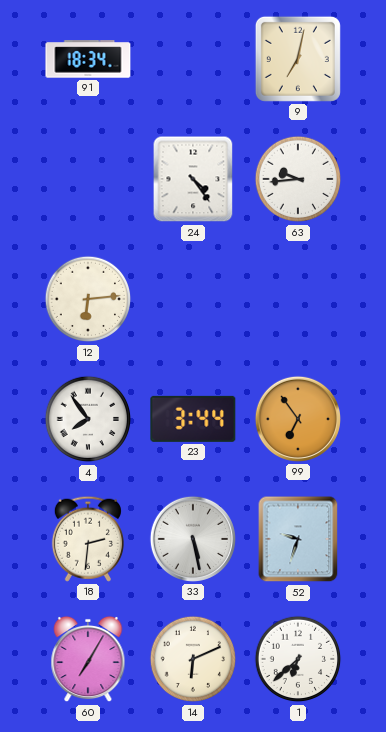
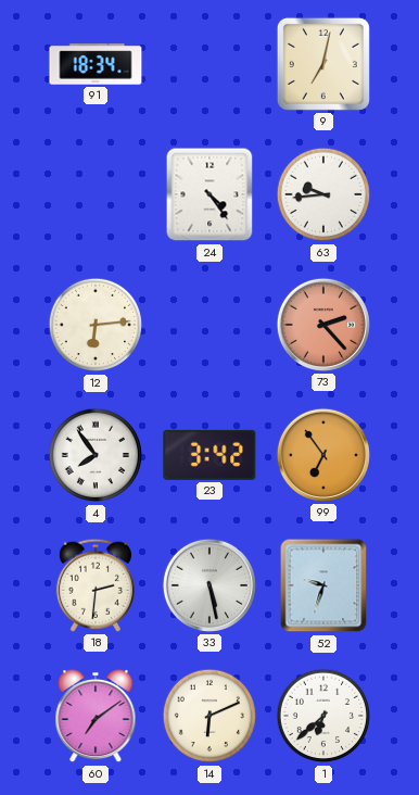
73: none -> 2:23
23: 3:44 -> 3:42
60: 7:05 -> 7:09
